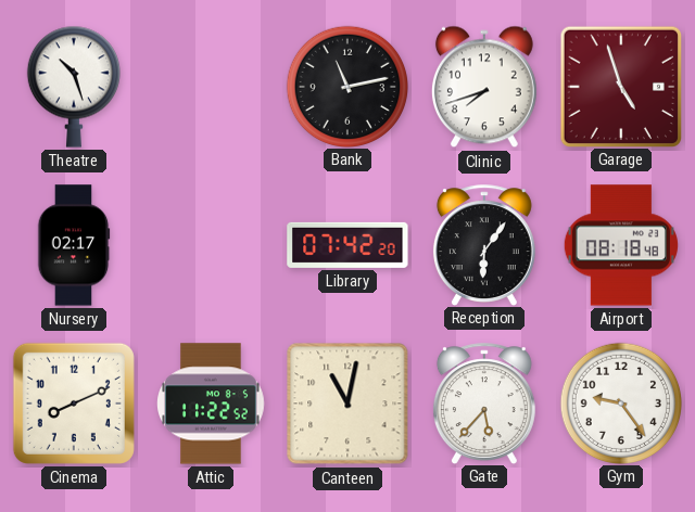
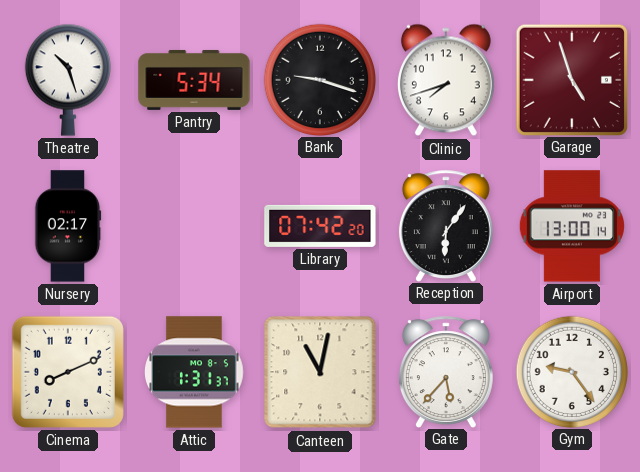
Pantry: none -> 5:34
Bank: 11:13 -> 9:18
Airport: 08:18 -> 13:00
Attic: 11:22 -> 1:31
